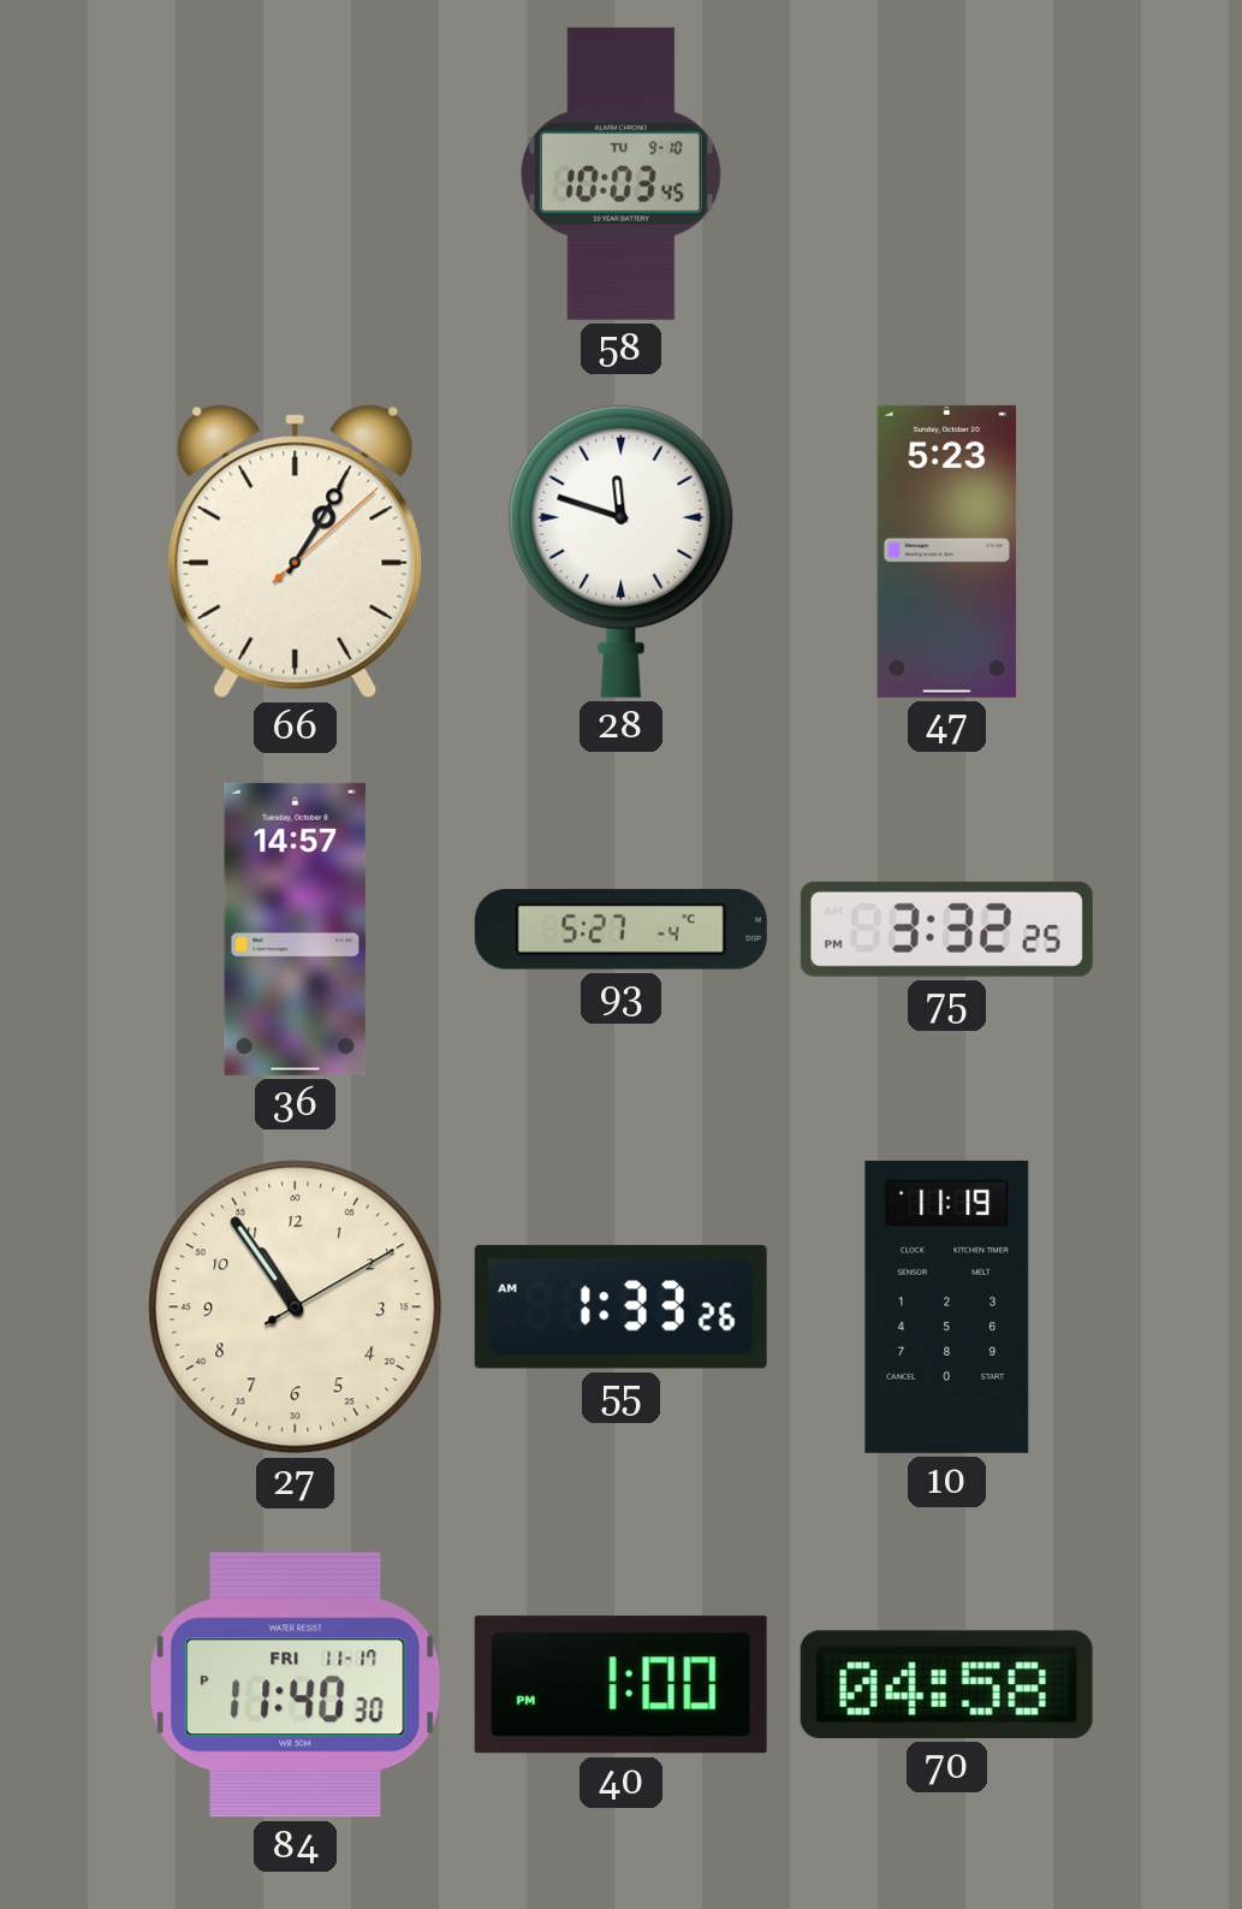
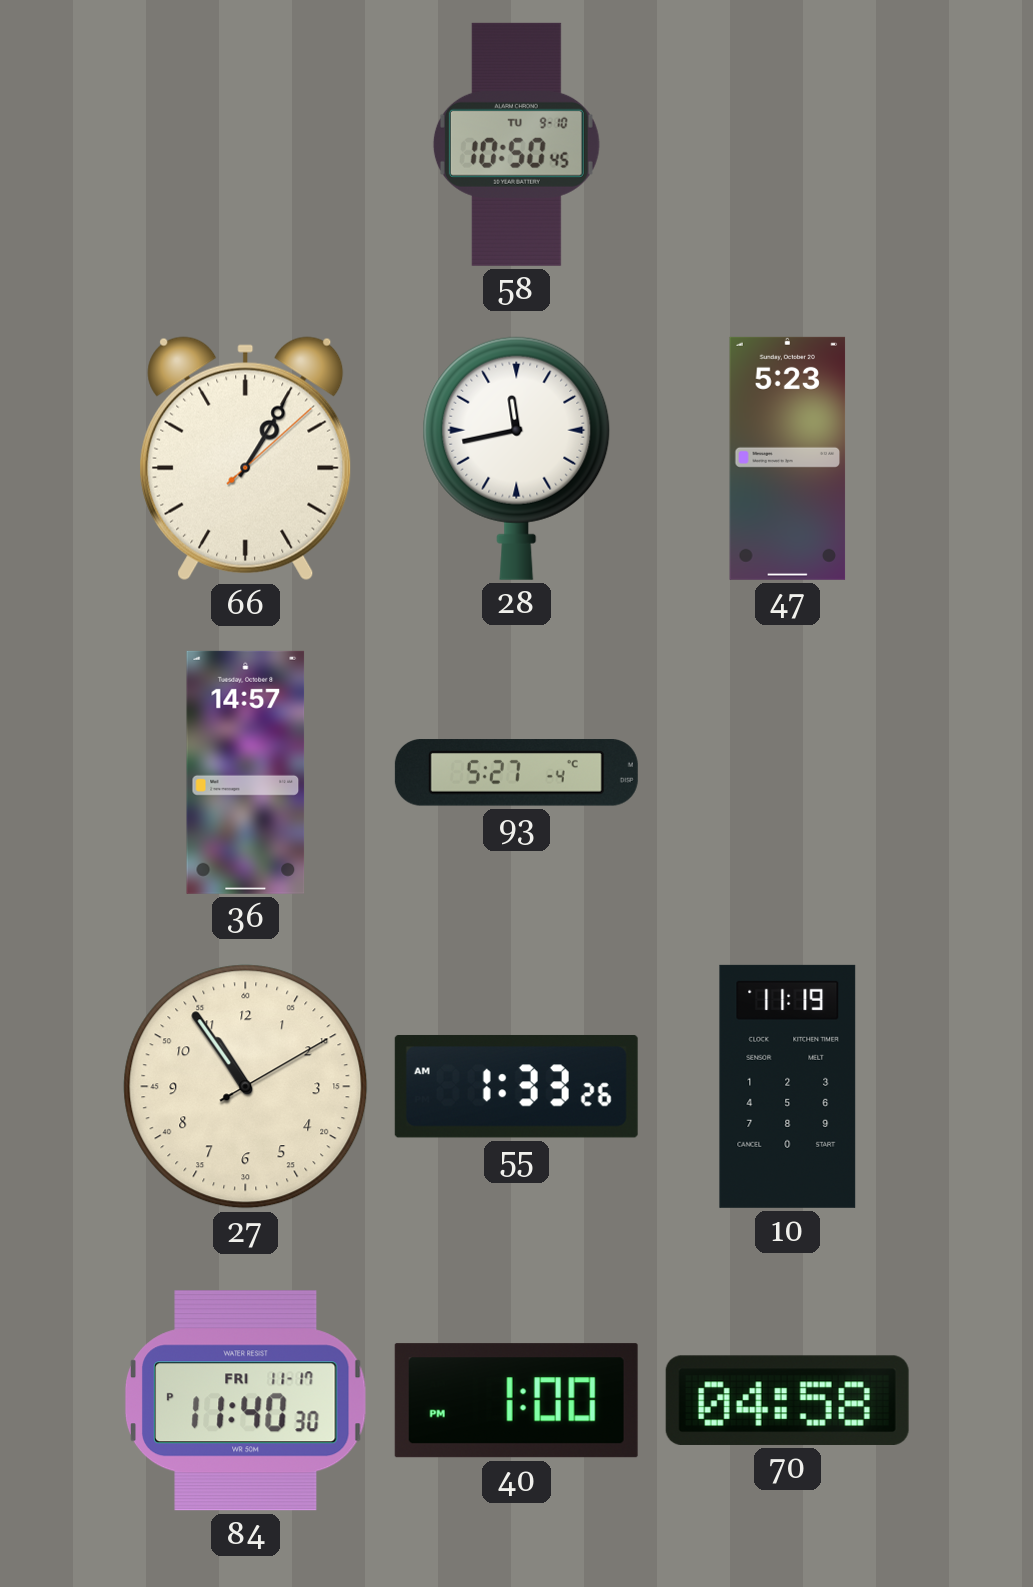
58: 10:03 -> 10:50
28: 11:48 -> 11:43
75: 3:32 -> none
